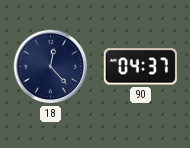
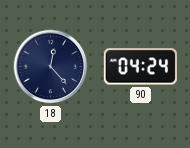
90: 04:37 -> 04:24
